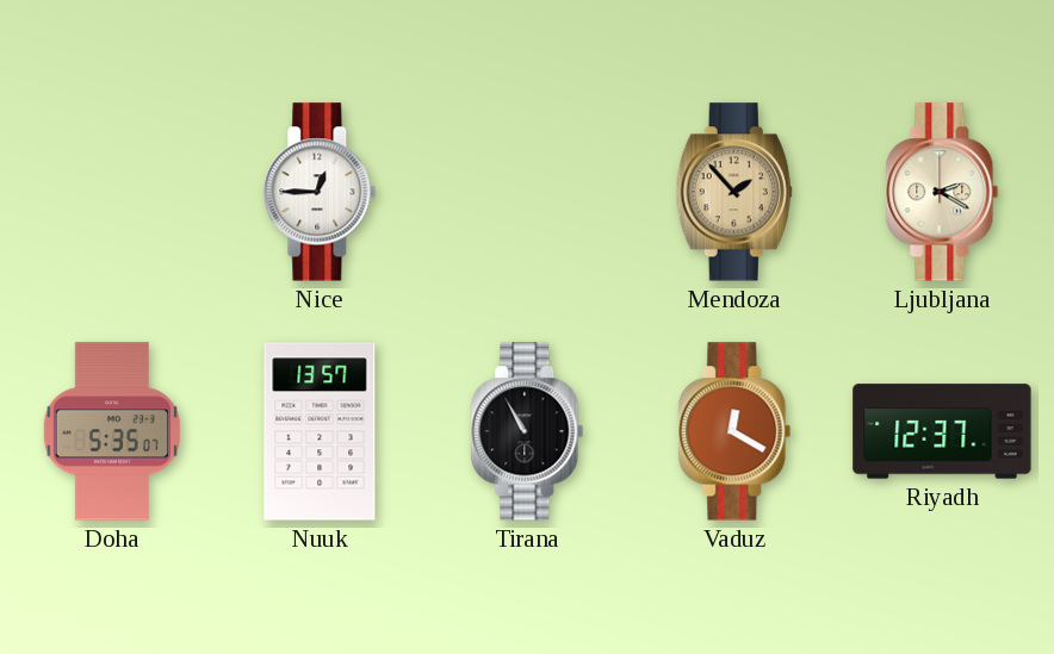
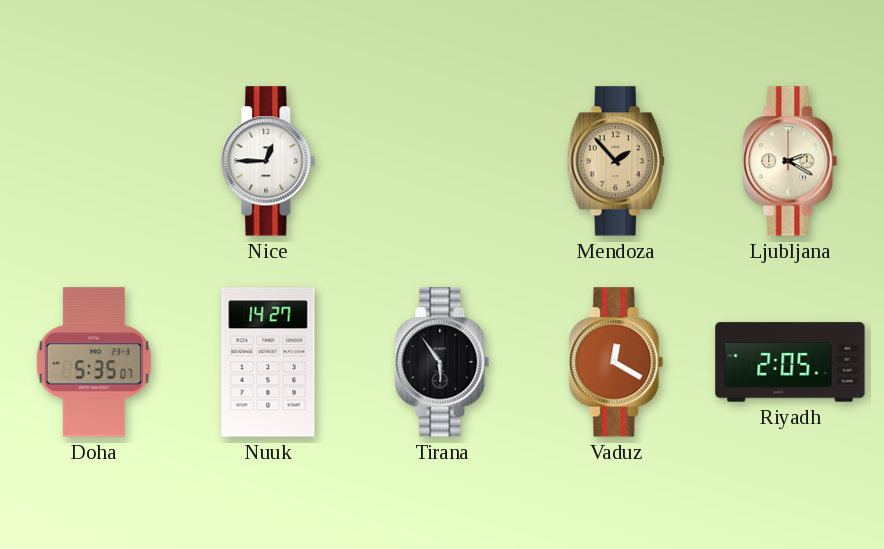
Nuuk: 13:57 -> 14:27
Tirana: 10:55 -> 5:54
Riyadh: 12:37 -> 2:05
